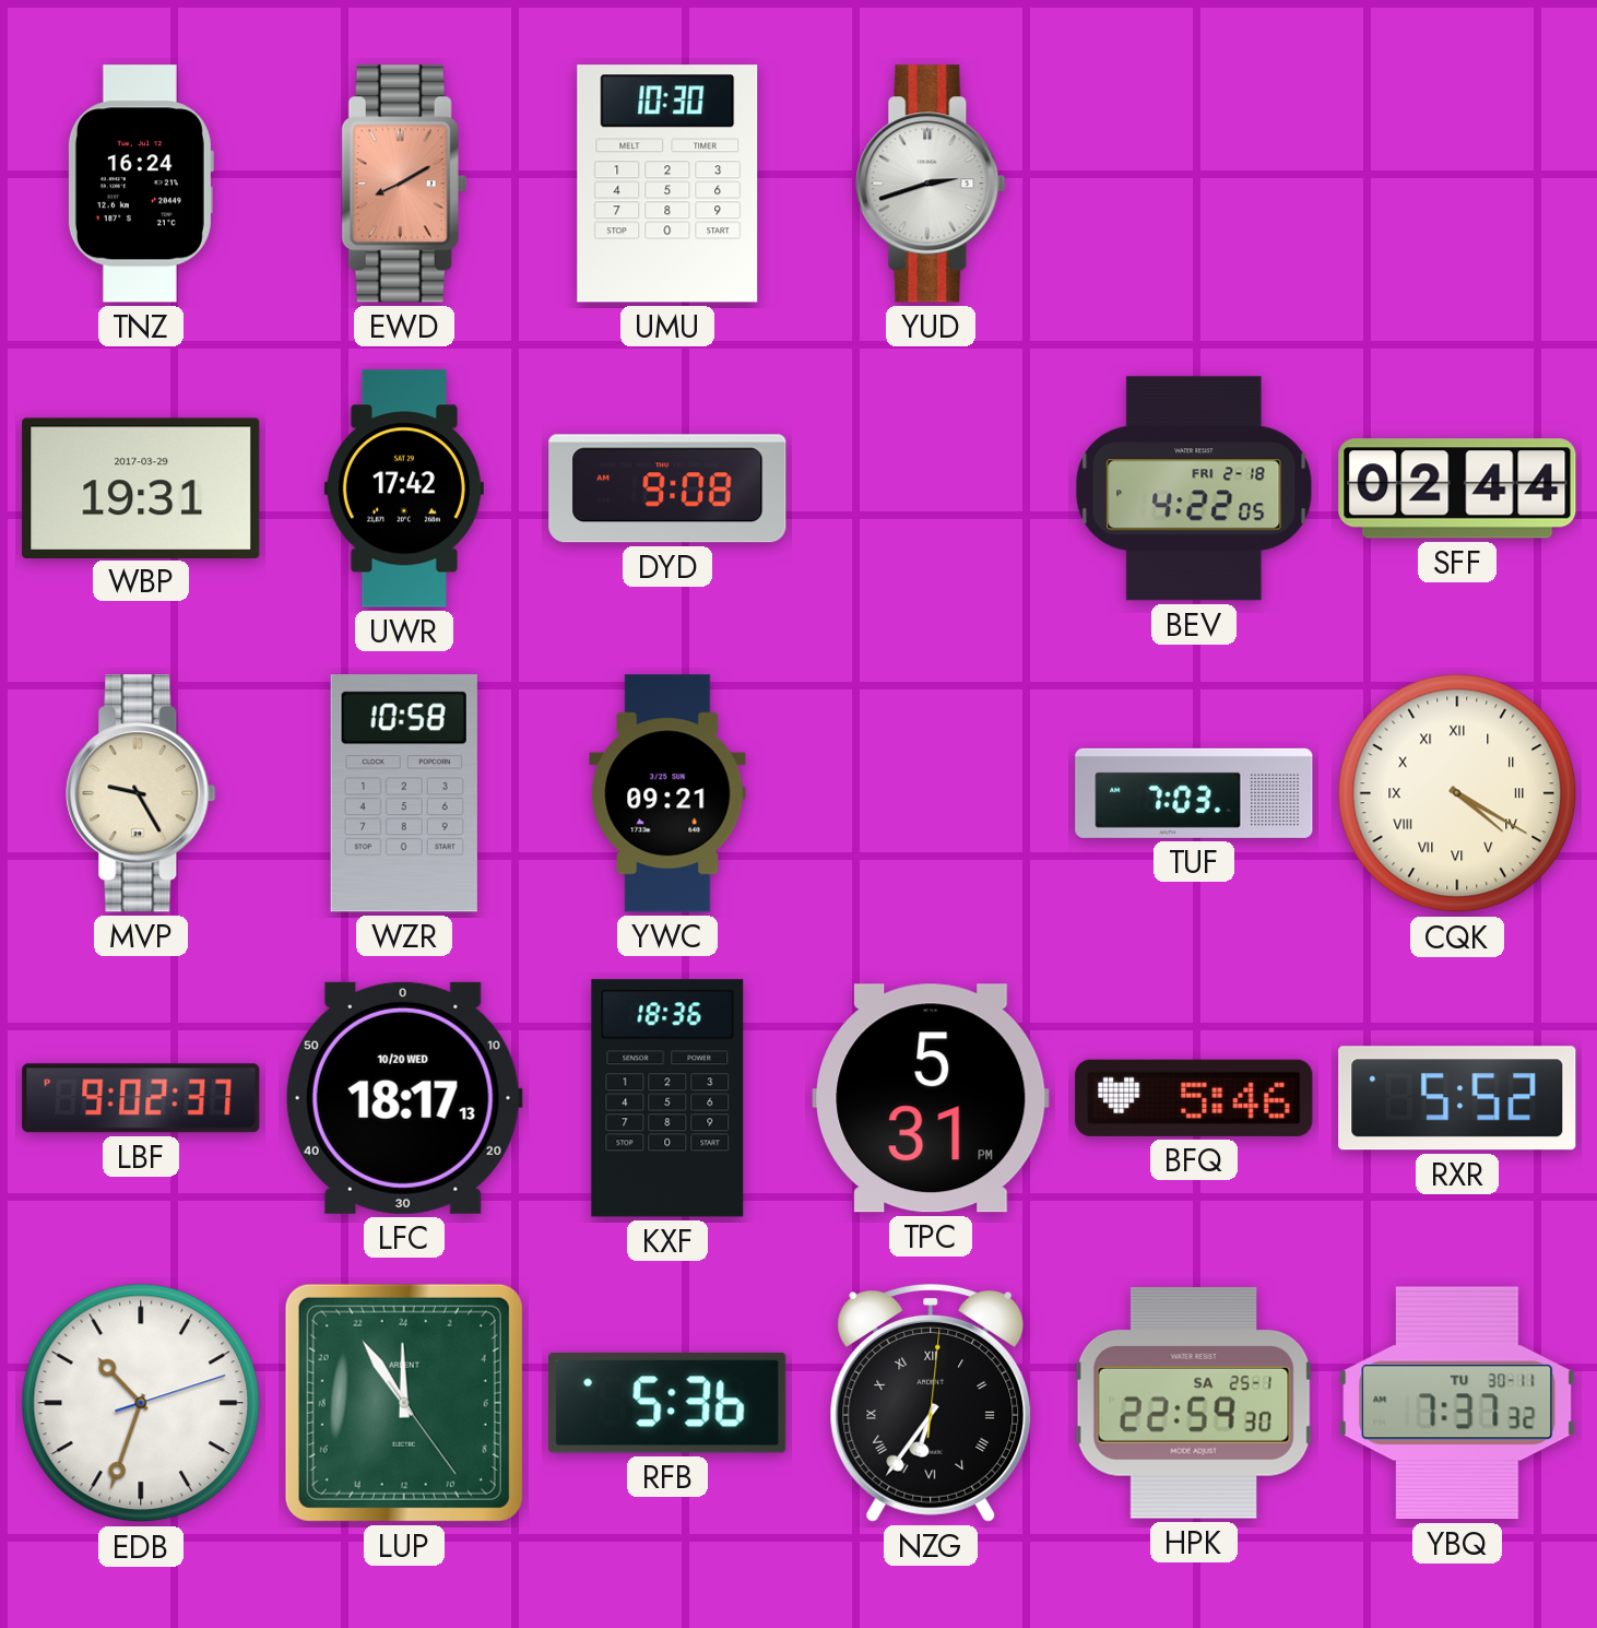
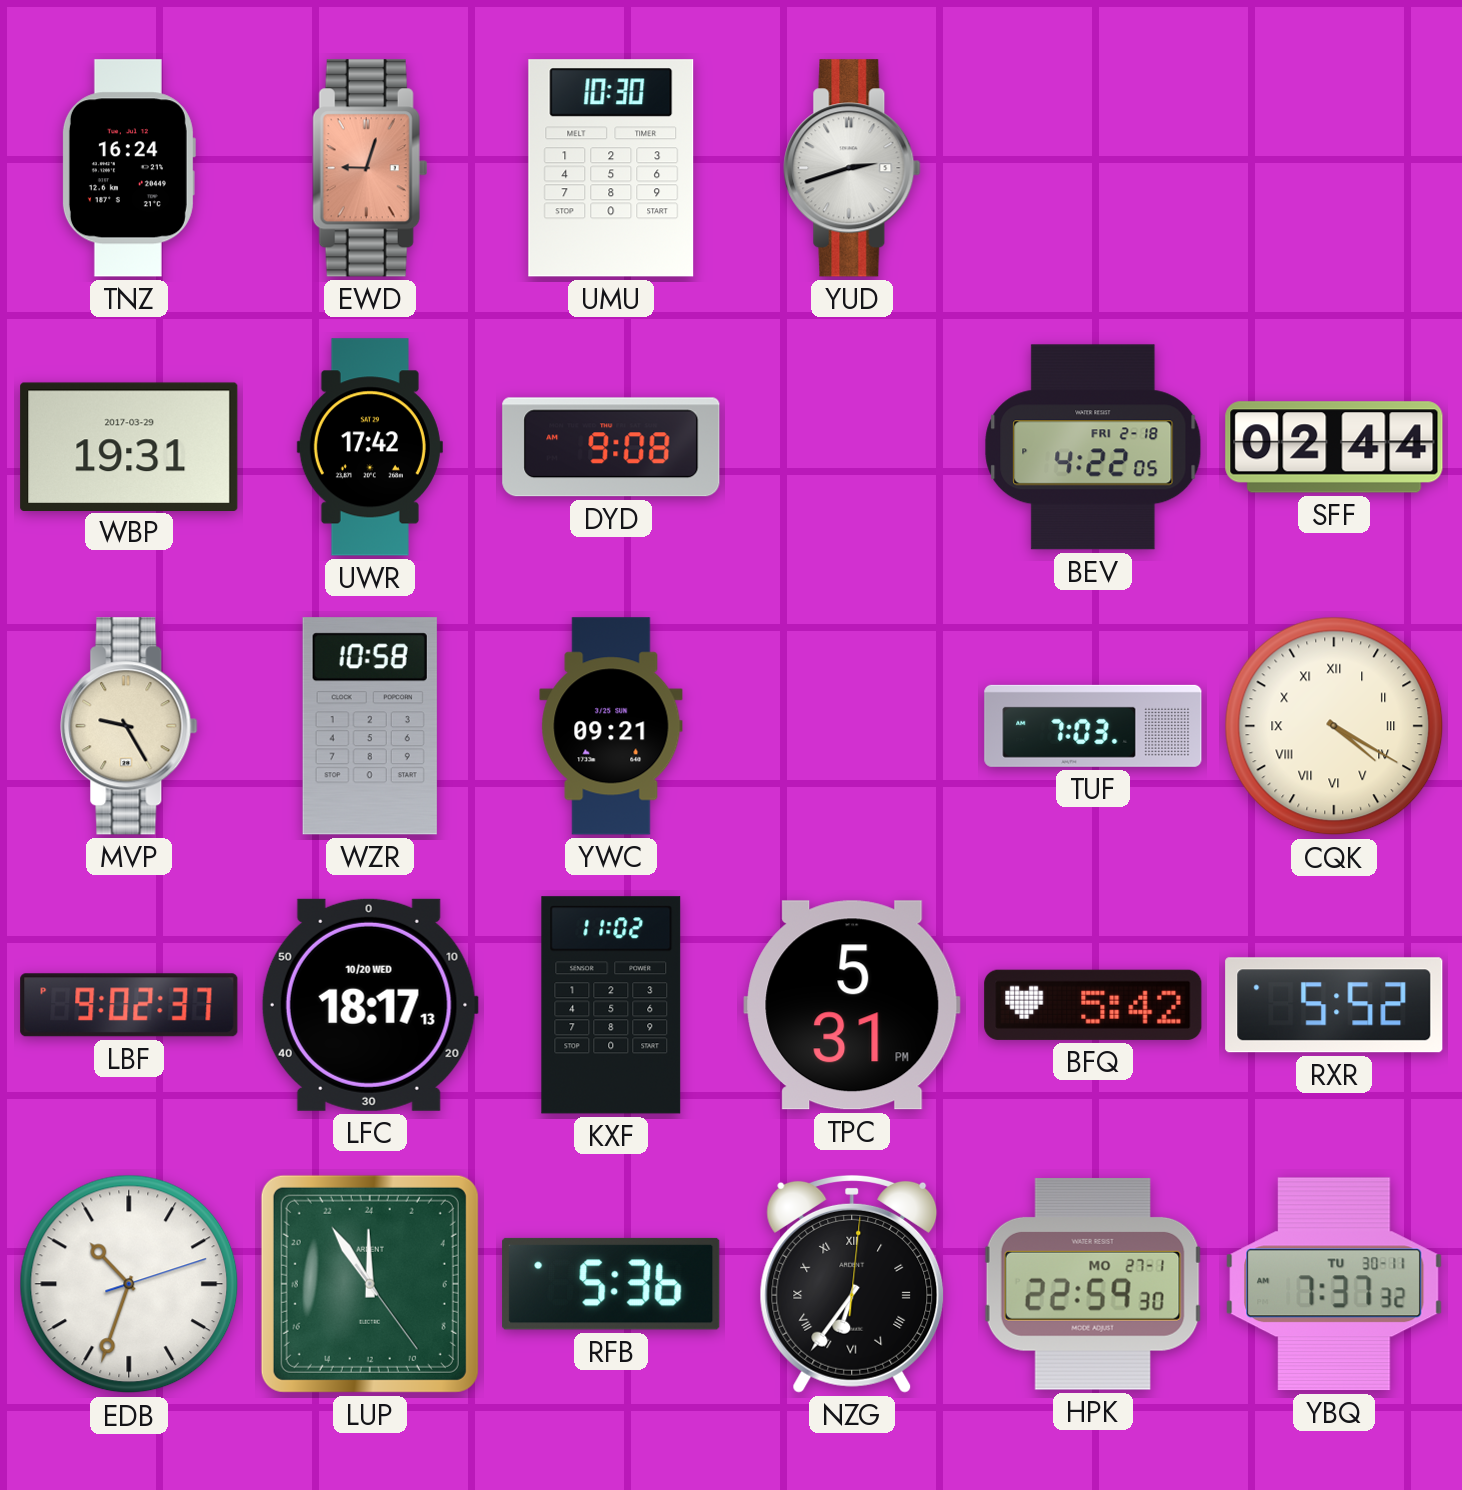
EWD: 8:10 -> 9:03
KXF: 18:36 -> 11:02
BFQ: 5:46 -> 5:42
HPK date: SA 25-1 -> MO 27-1
